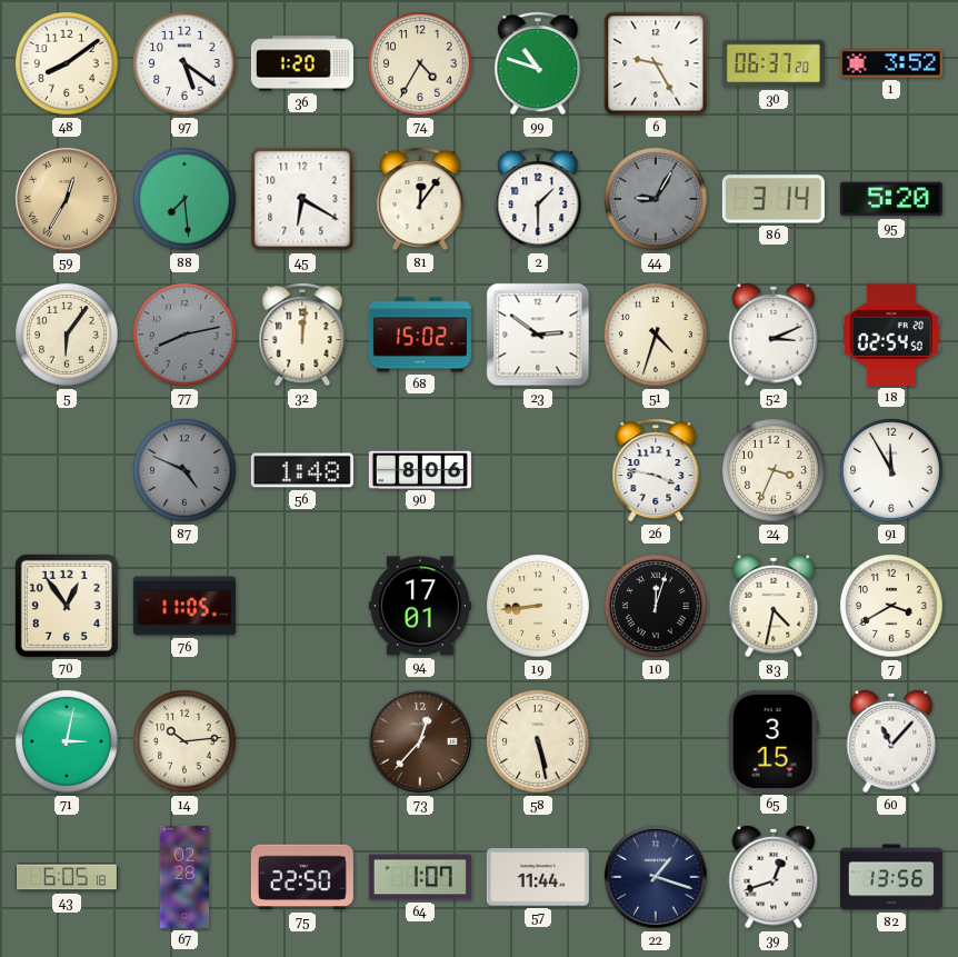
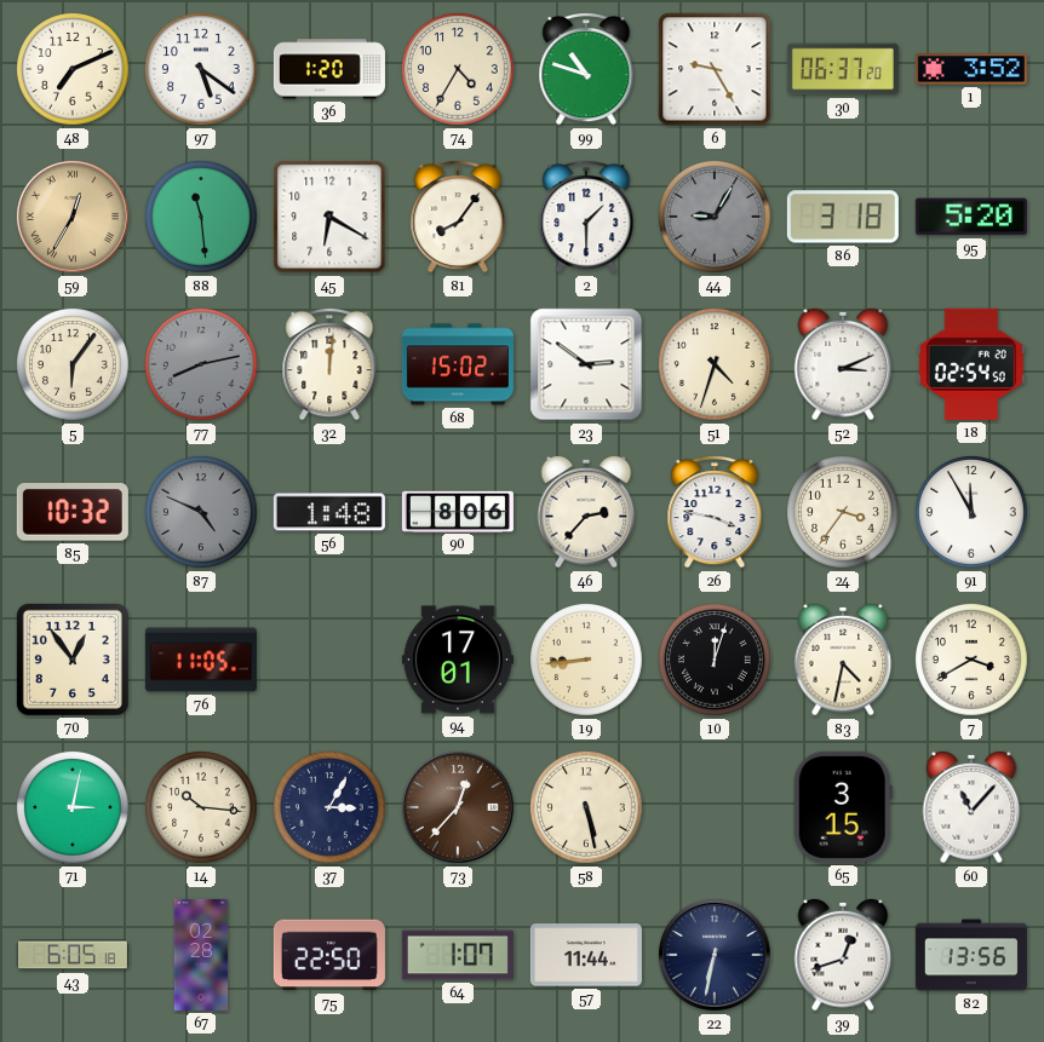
48: 8:09 -> 7:11
88: 7:29 -> 11:29
81: 12:06 -> 8:06
86: 3:14 -> 3:18
85: none -> 10:32
46: none -> 2:37
24: 3:34 -> 3:36
14: 10:14 -> 10:16
37: none -> 3:05
22: 1:18 -> 6:32
